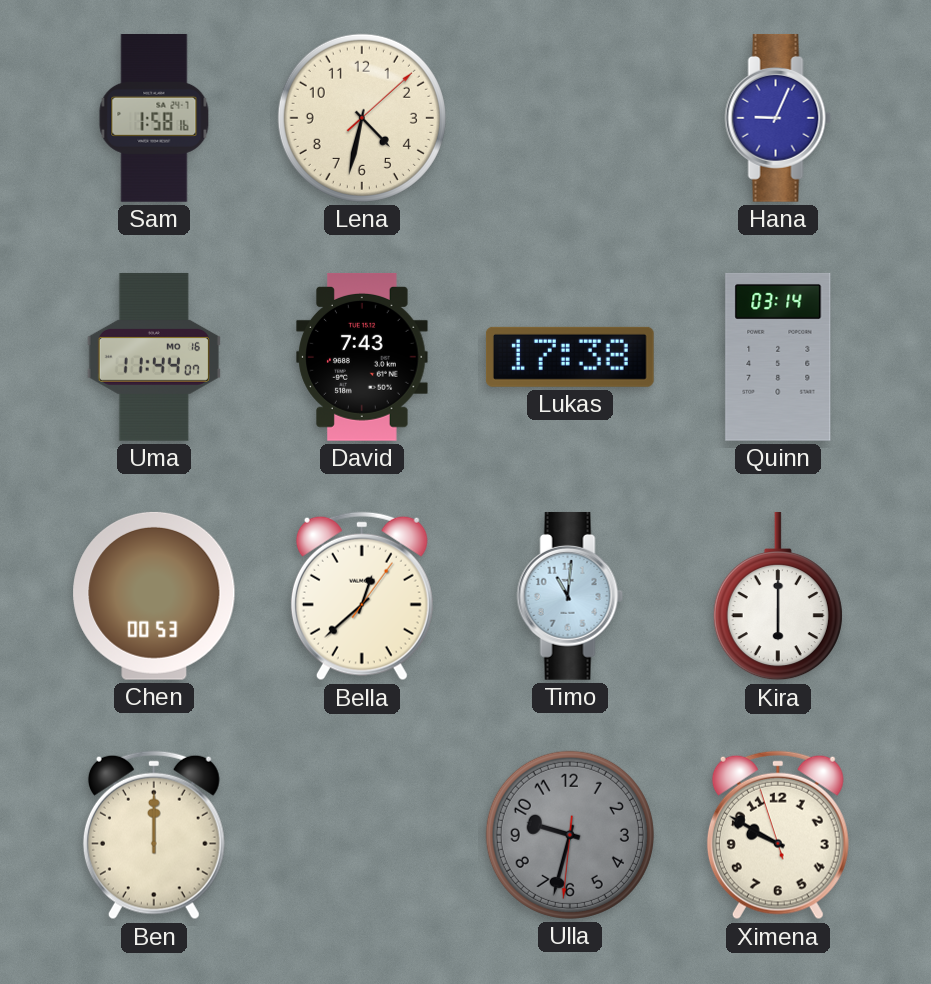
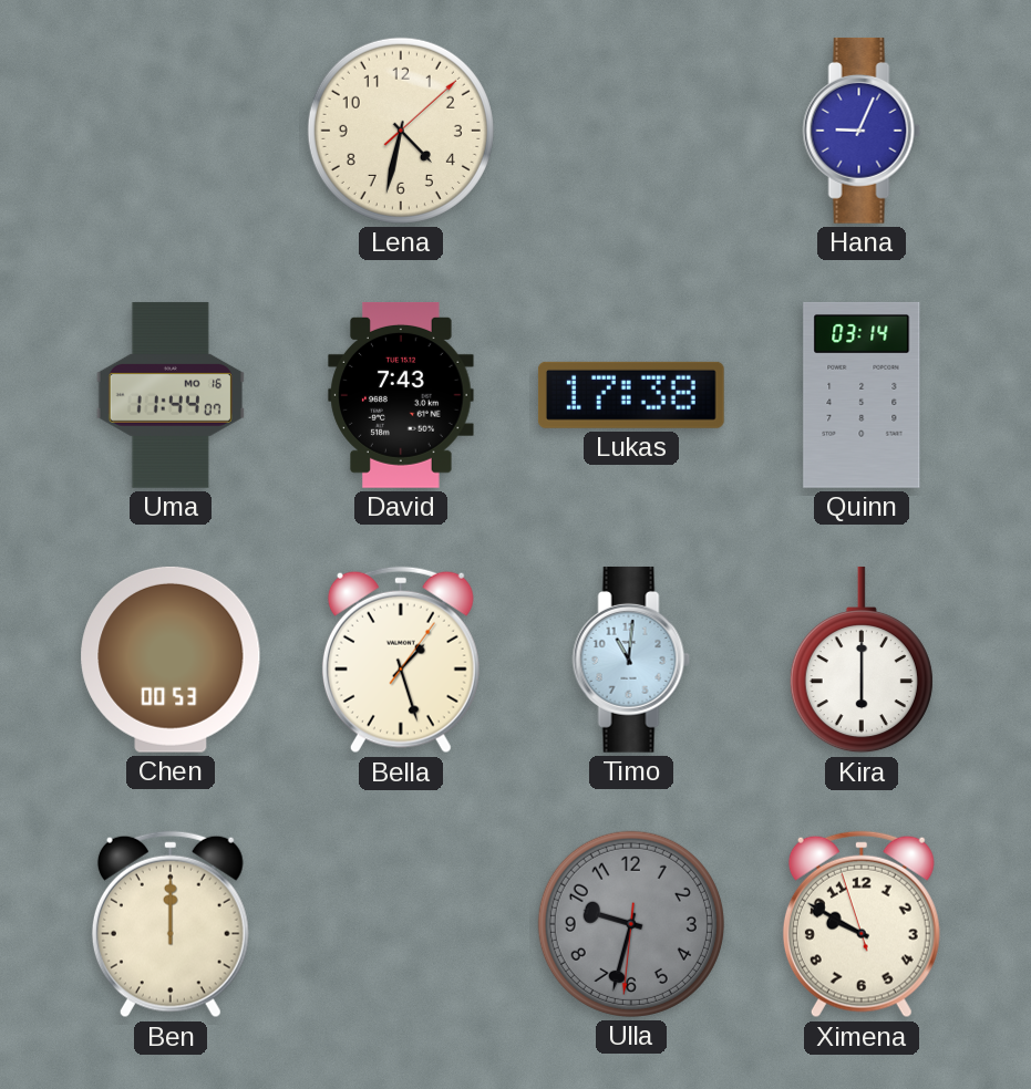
Sam: 1:58 -> none
Bella: 12:38 -> 1:27
